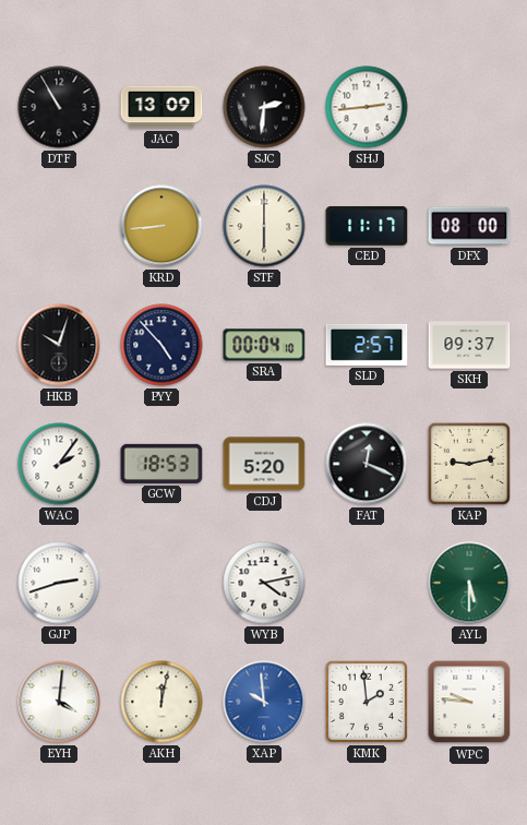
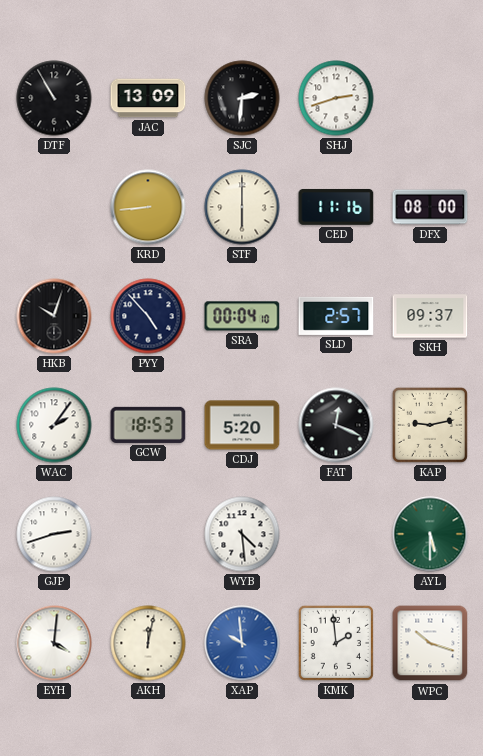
SHJ: 2:44 -> 2:42
CED: 11:17 -> 11:16
WYB: 4:13 -> 4:29
WPC: 9:46 -> 10:18
